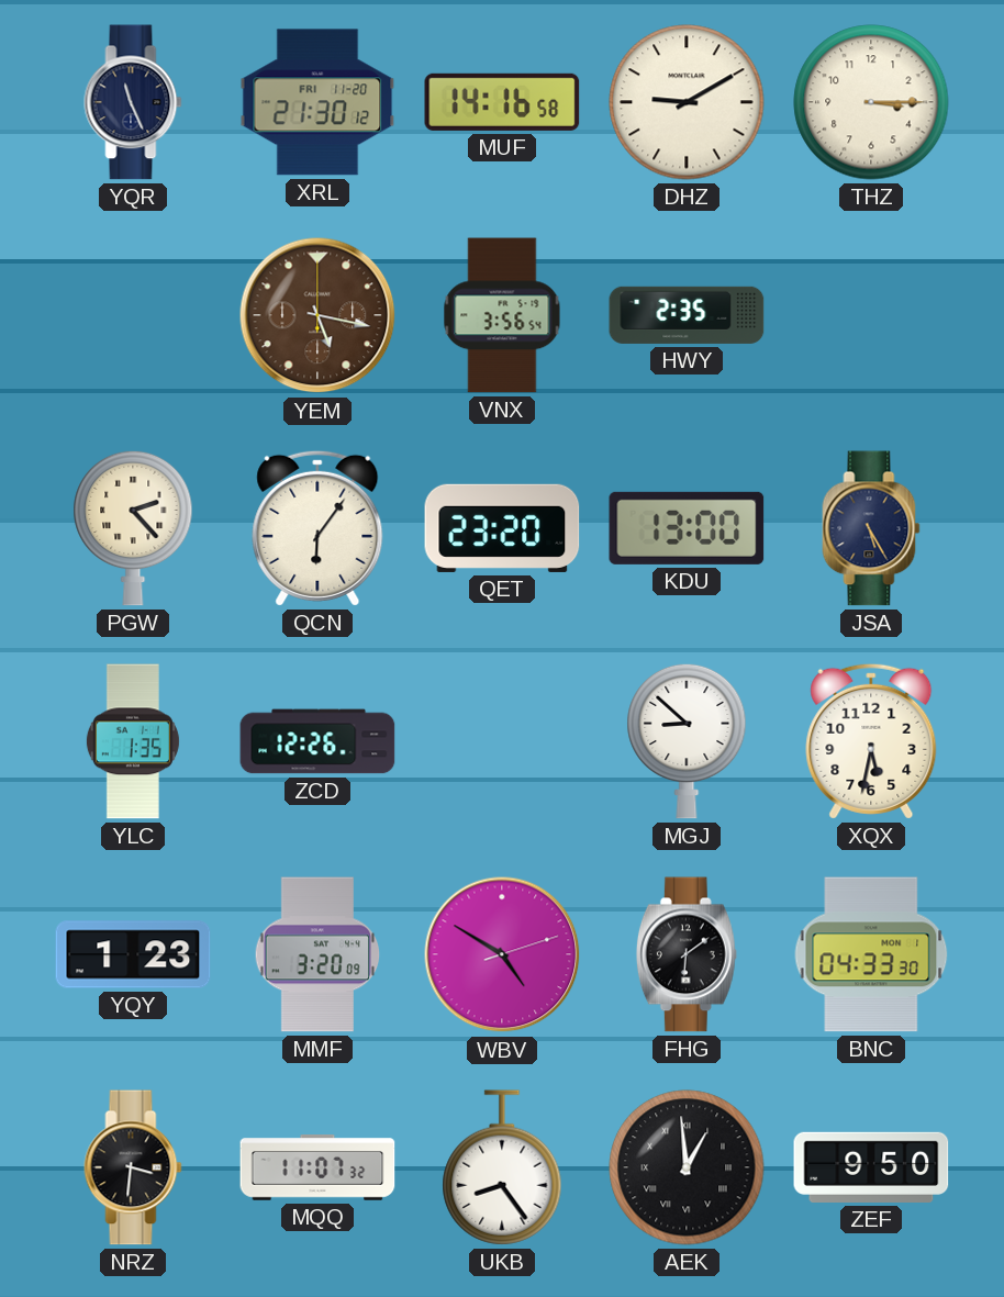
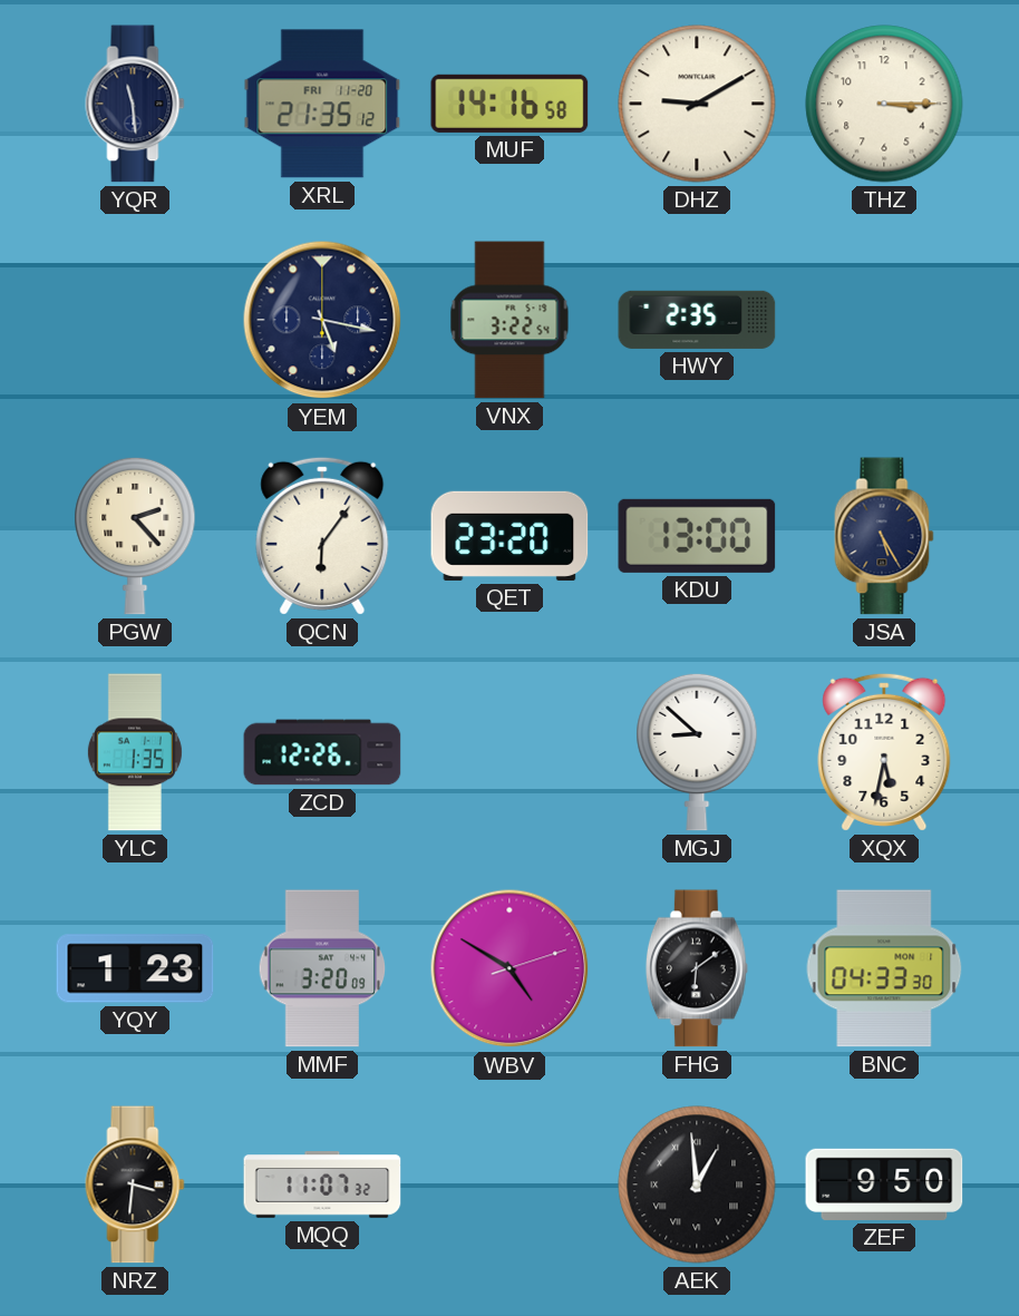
YQR: 11:26 -> 11:29
XRL: 21:30 -> 21:35
YEM dial: brown -> navy
VNX: 3:56 -> 3:22
UKB: 8:24 -> none
